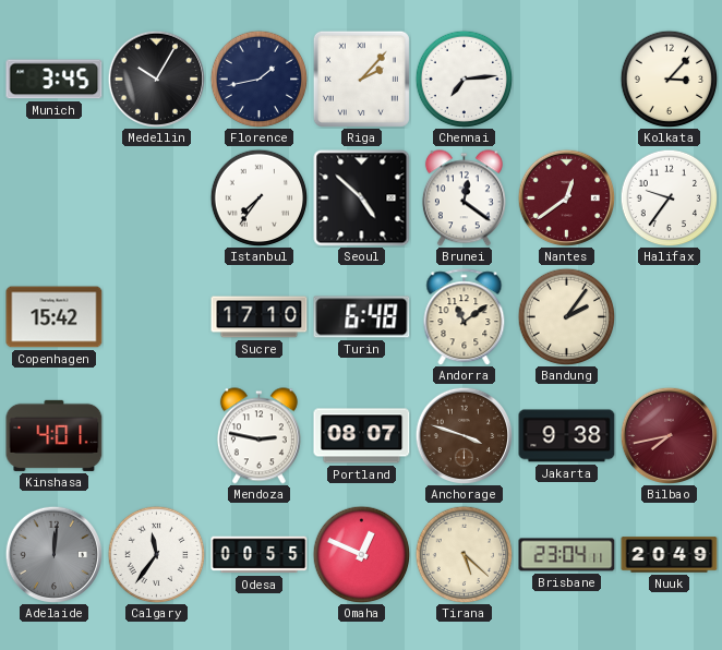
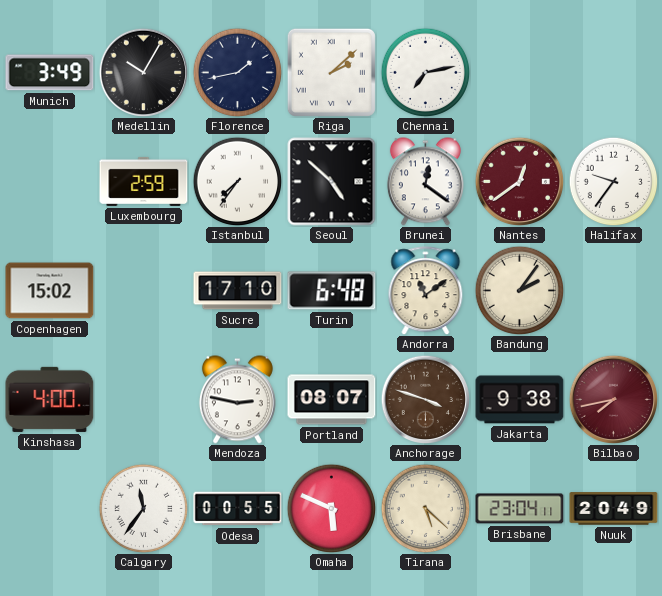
Munich: 3:45 -> 3:49
Riga: 2:07 -> 2:08
Chennai: 7:14 -> 7:13
Kolkata: 3:07 -> none
Luxembourg: none -> 2:59
Copenhagen: 15:42 -> 15:02
Kinshasa: 4:01 -> 4:00
Adelaide: 12:01 -> none
Omaha: 12:49 -> 5:49
